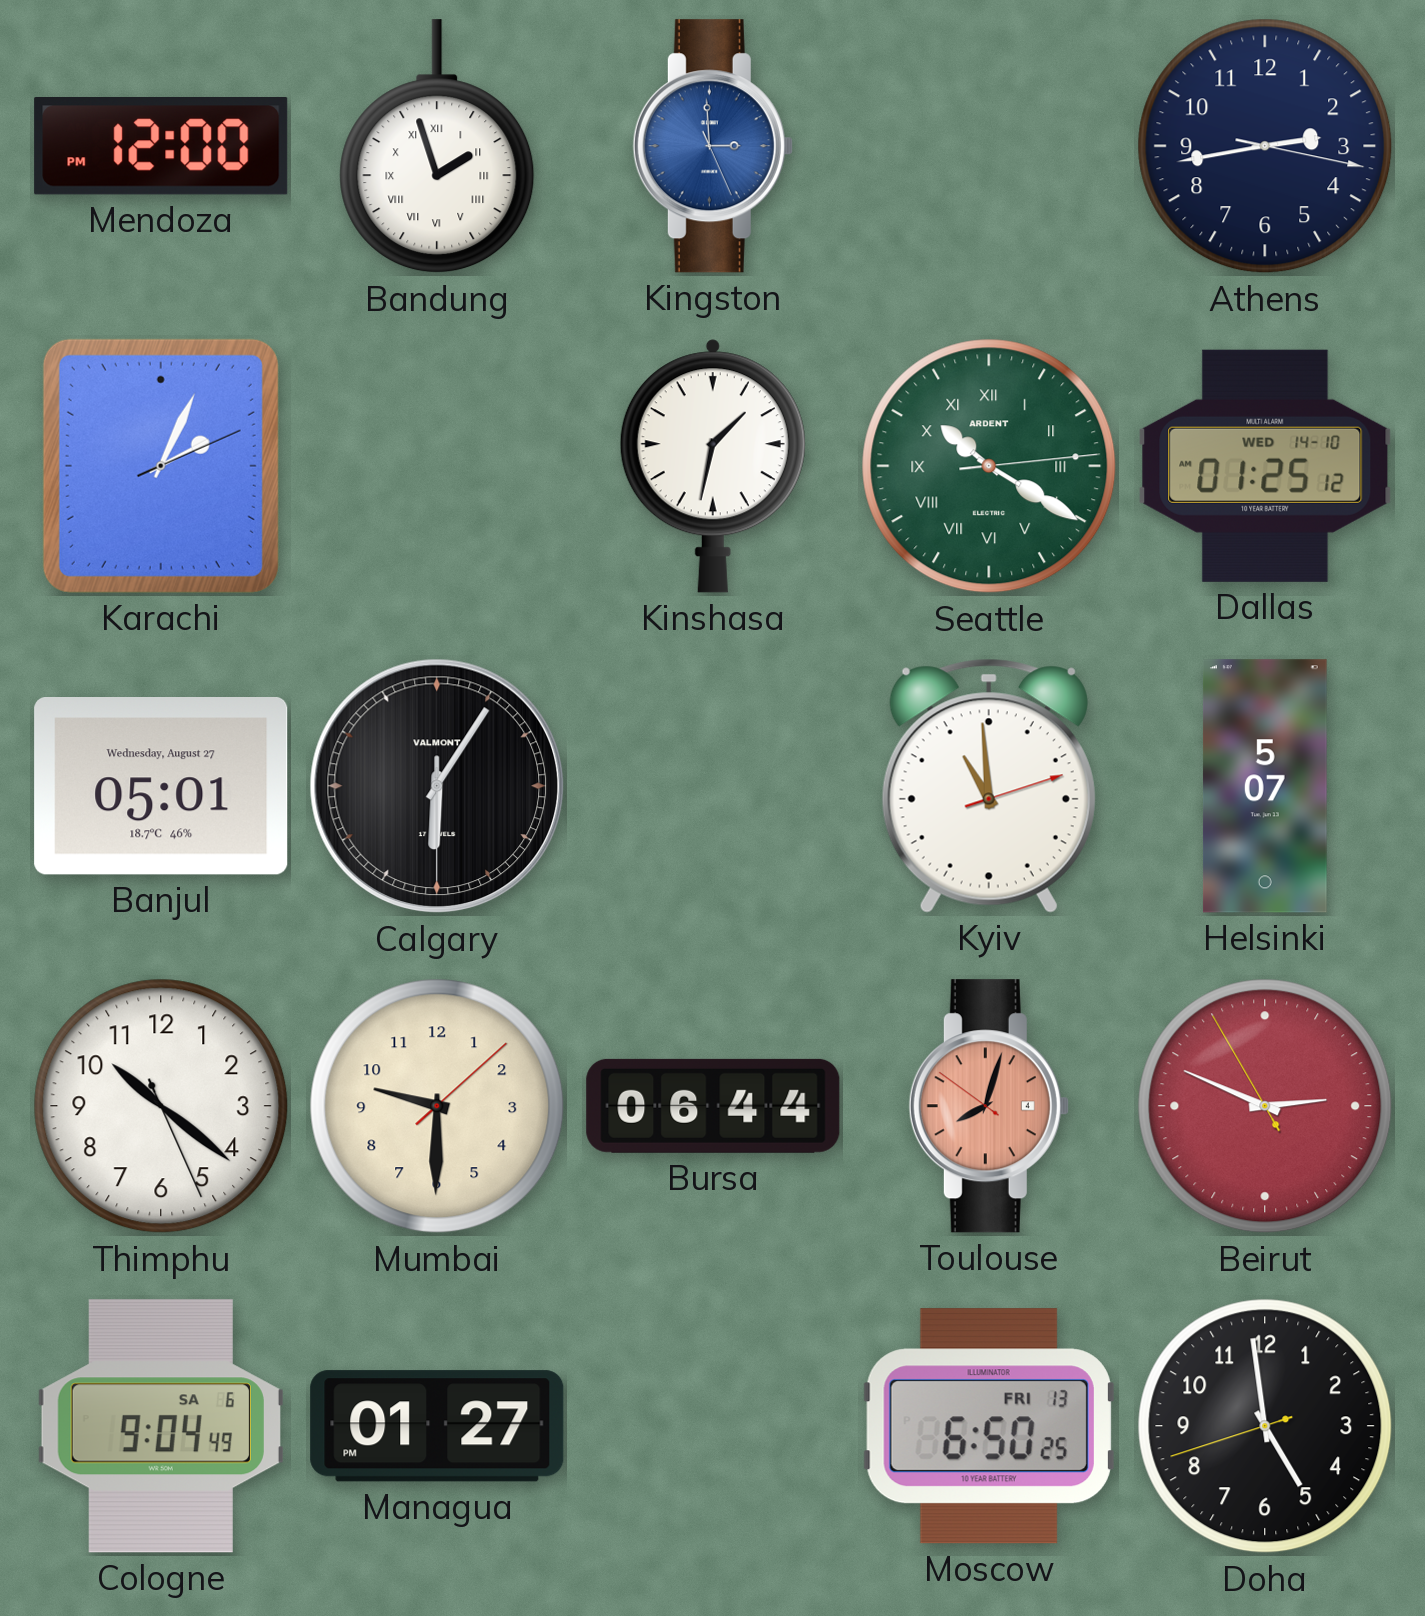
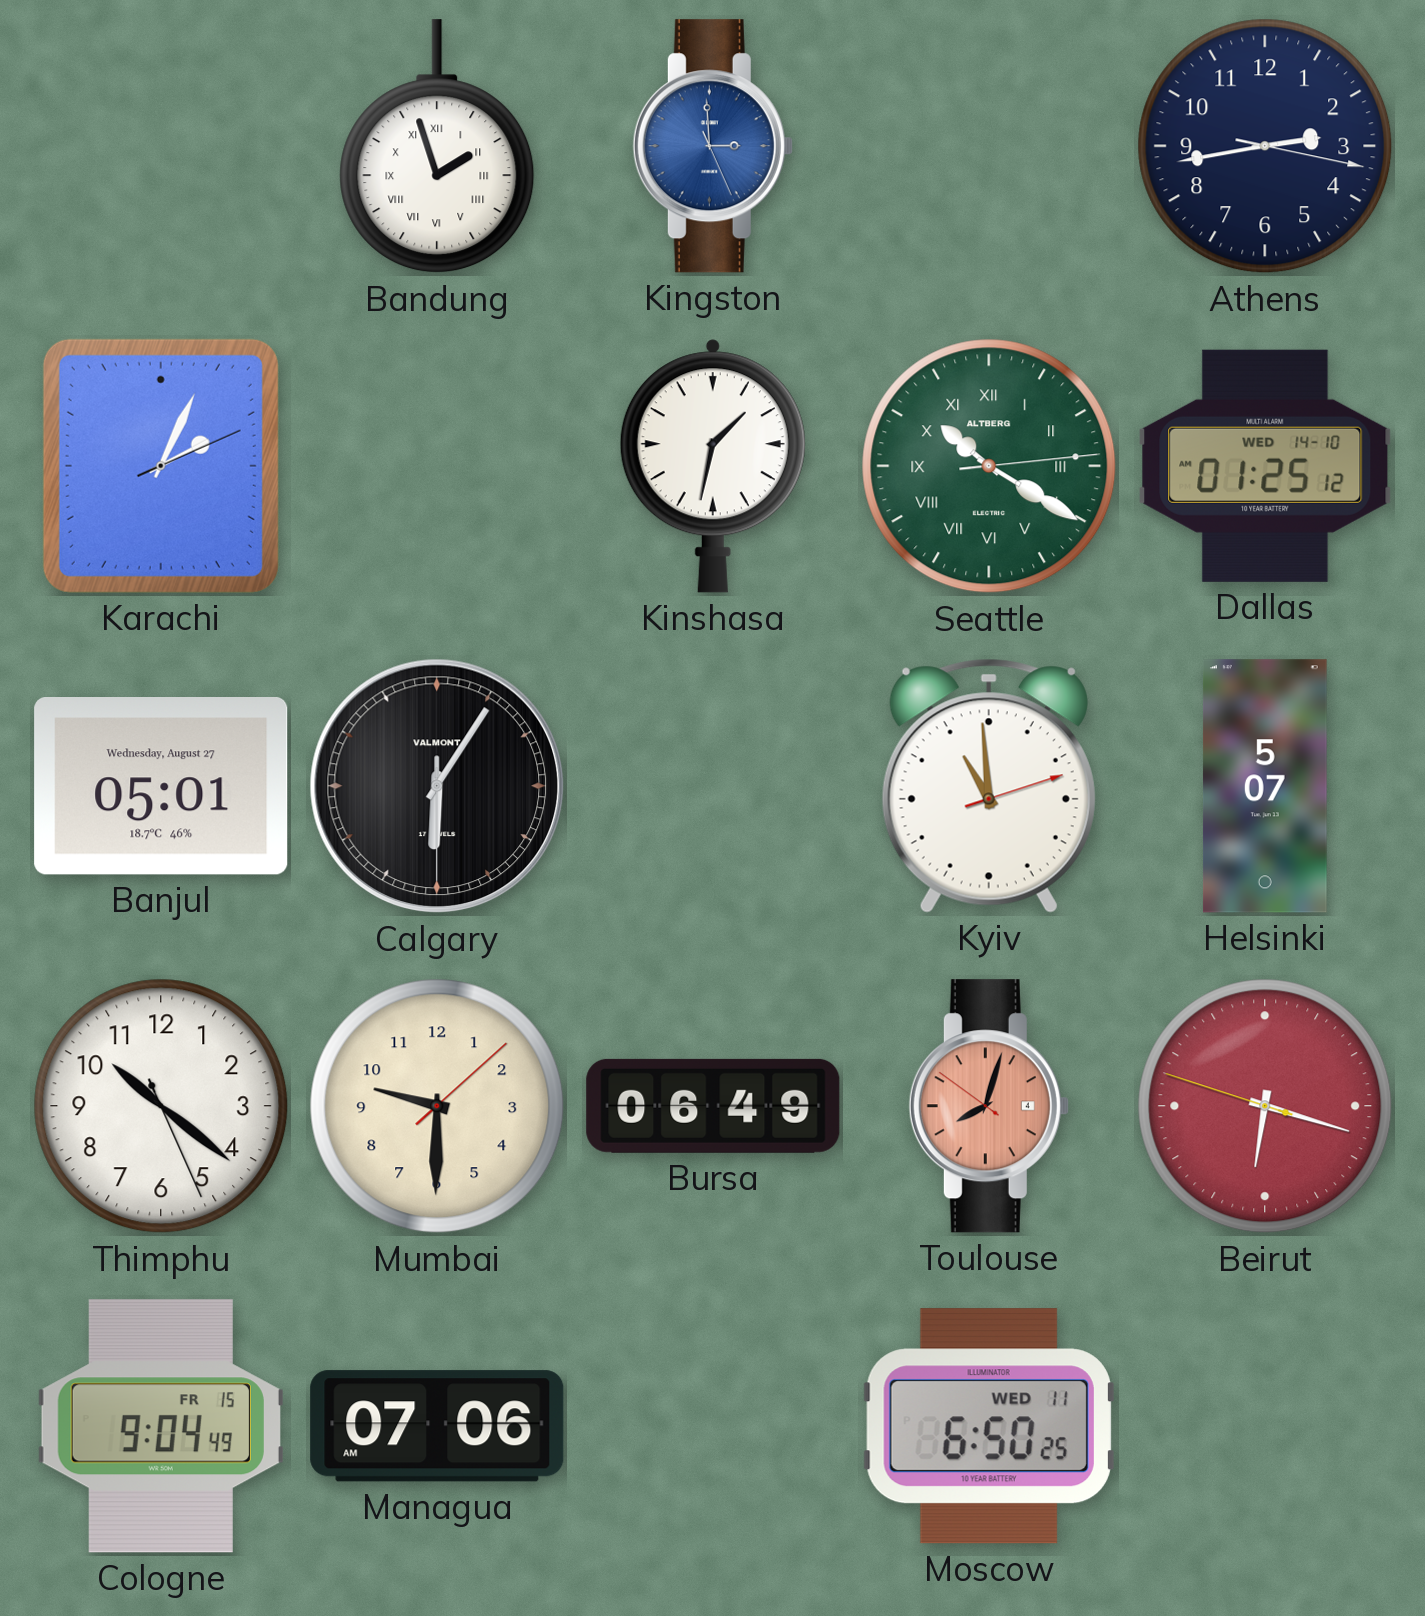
Mendoza: 12:00 -> none
Seattle brand: ARDENT -> ALTBERG
Bursa: 06:44 -> 06:49
Beirut: 2:48 -> 6:17
Cologne date: SA 6 -> FR 15
Managua: 01:27 -> 07:06
Moscow date: FRI 13 -> WED 11
Doha: 4:58 -> none
